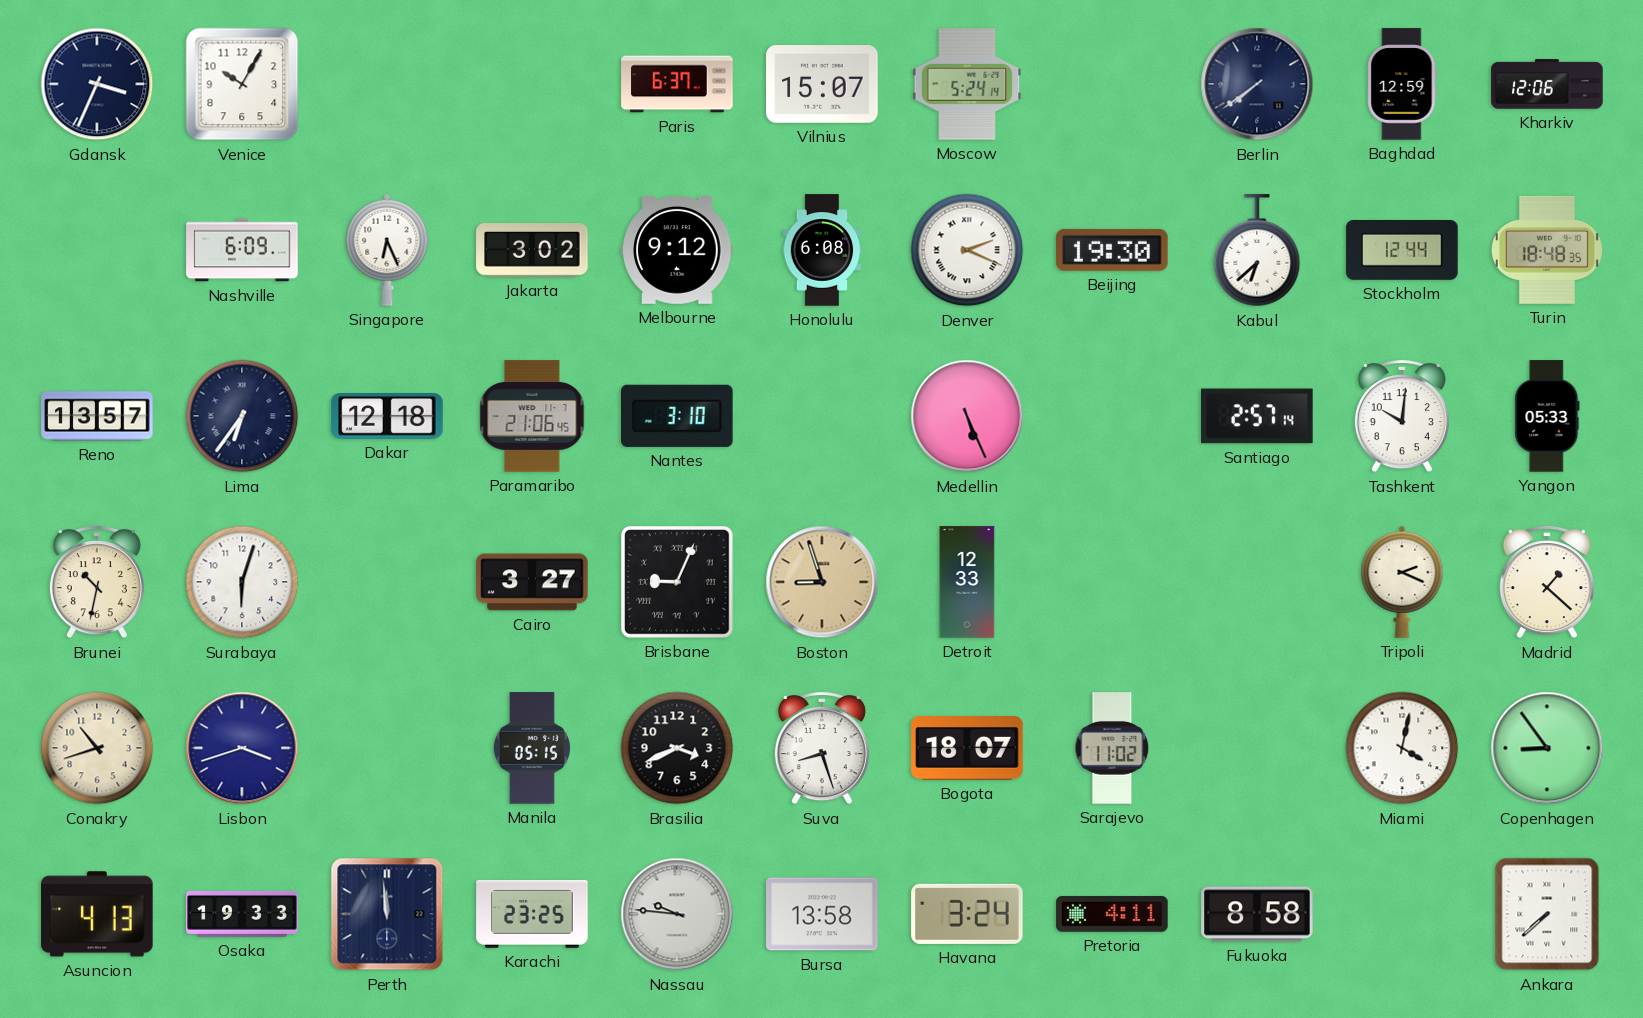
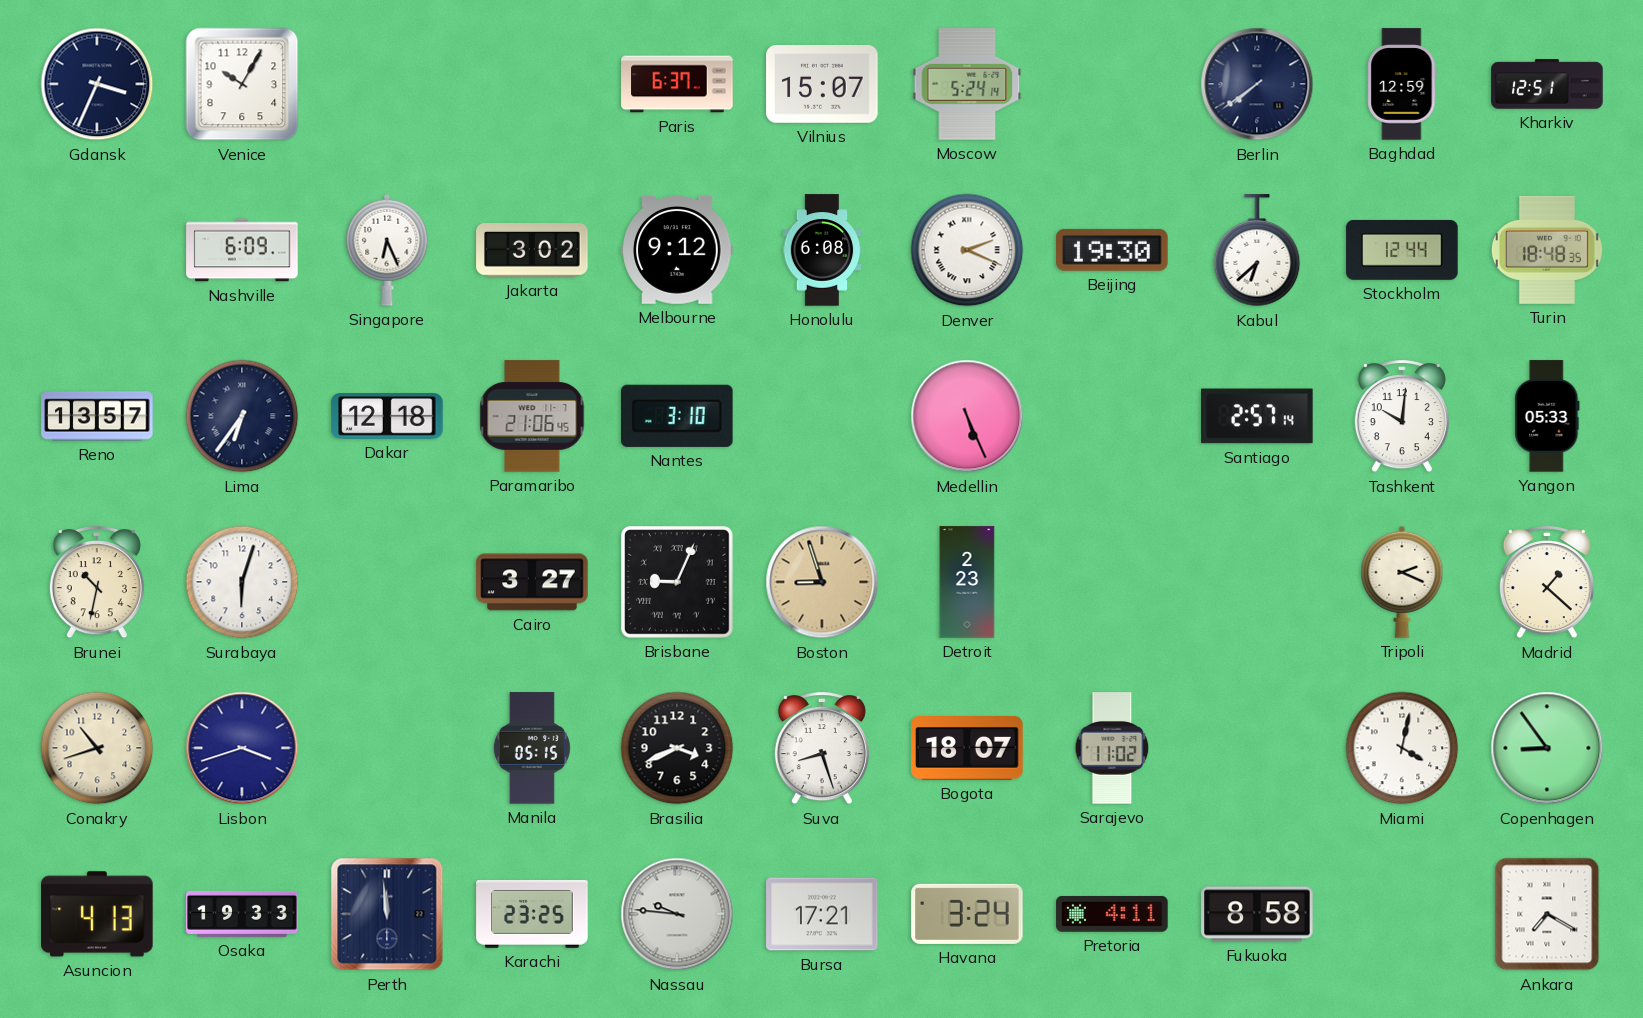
Kharkiv: 12:06 -> 12:51
Detroit: 12:33 -> 2:23
Bursa: 13:58 -> 17:21
Ankara: 7:38 -> 7:20
